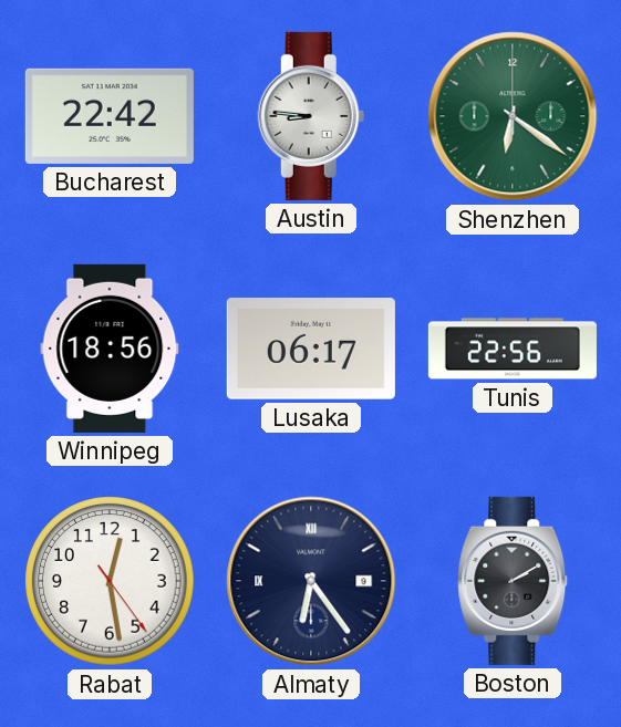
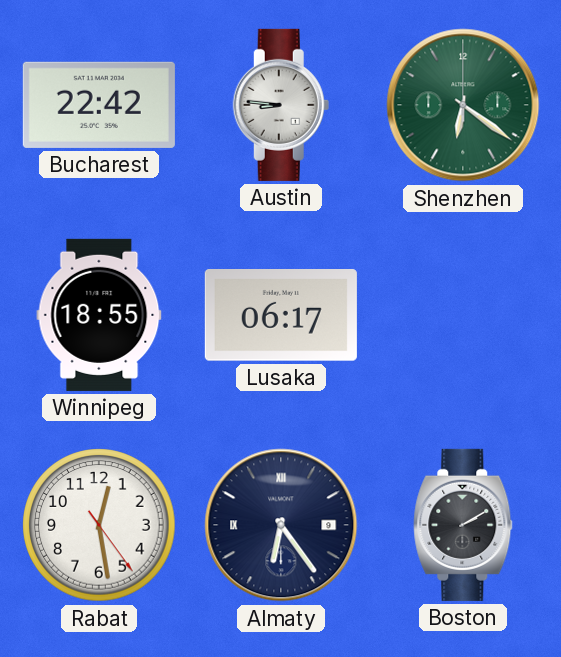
Winnipeg: 18:56 -> 18:55
Tunis: 22:56 -> none
